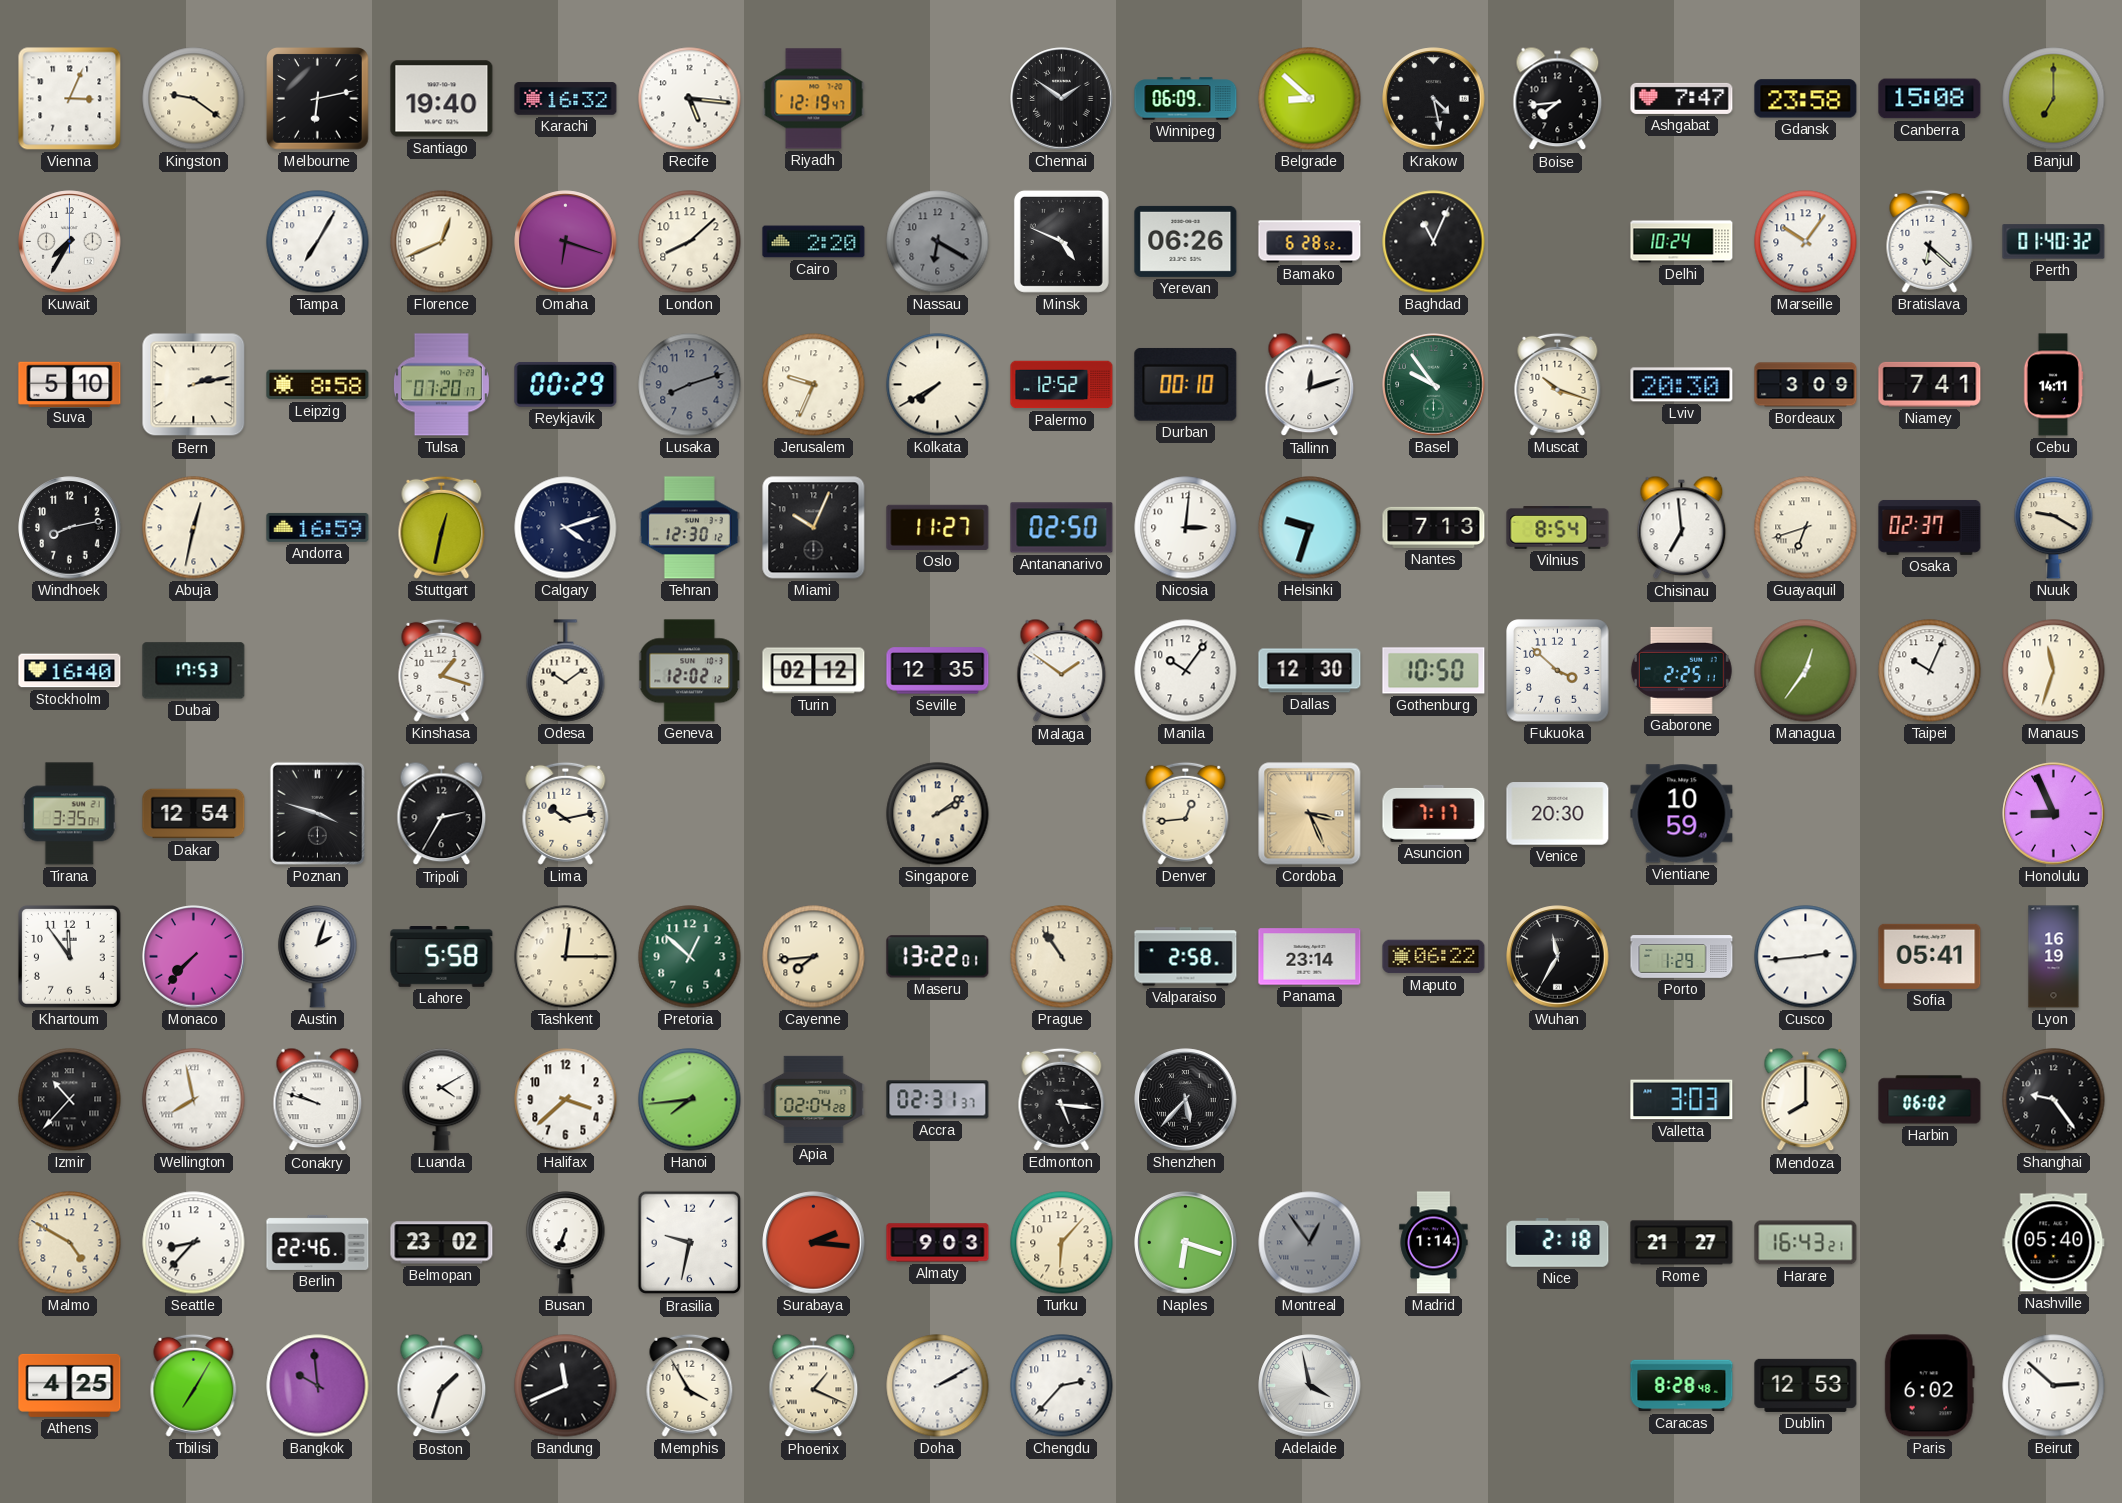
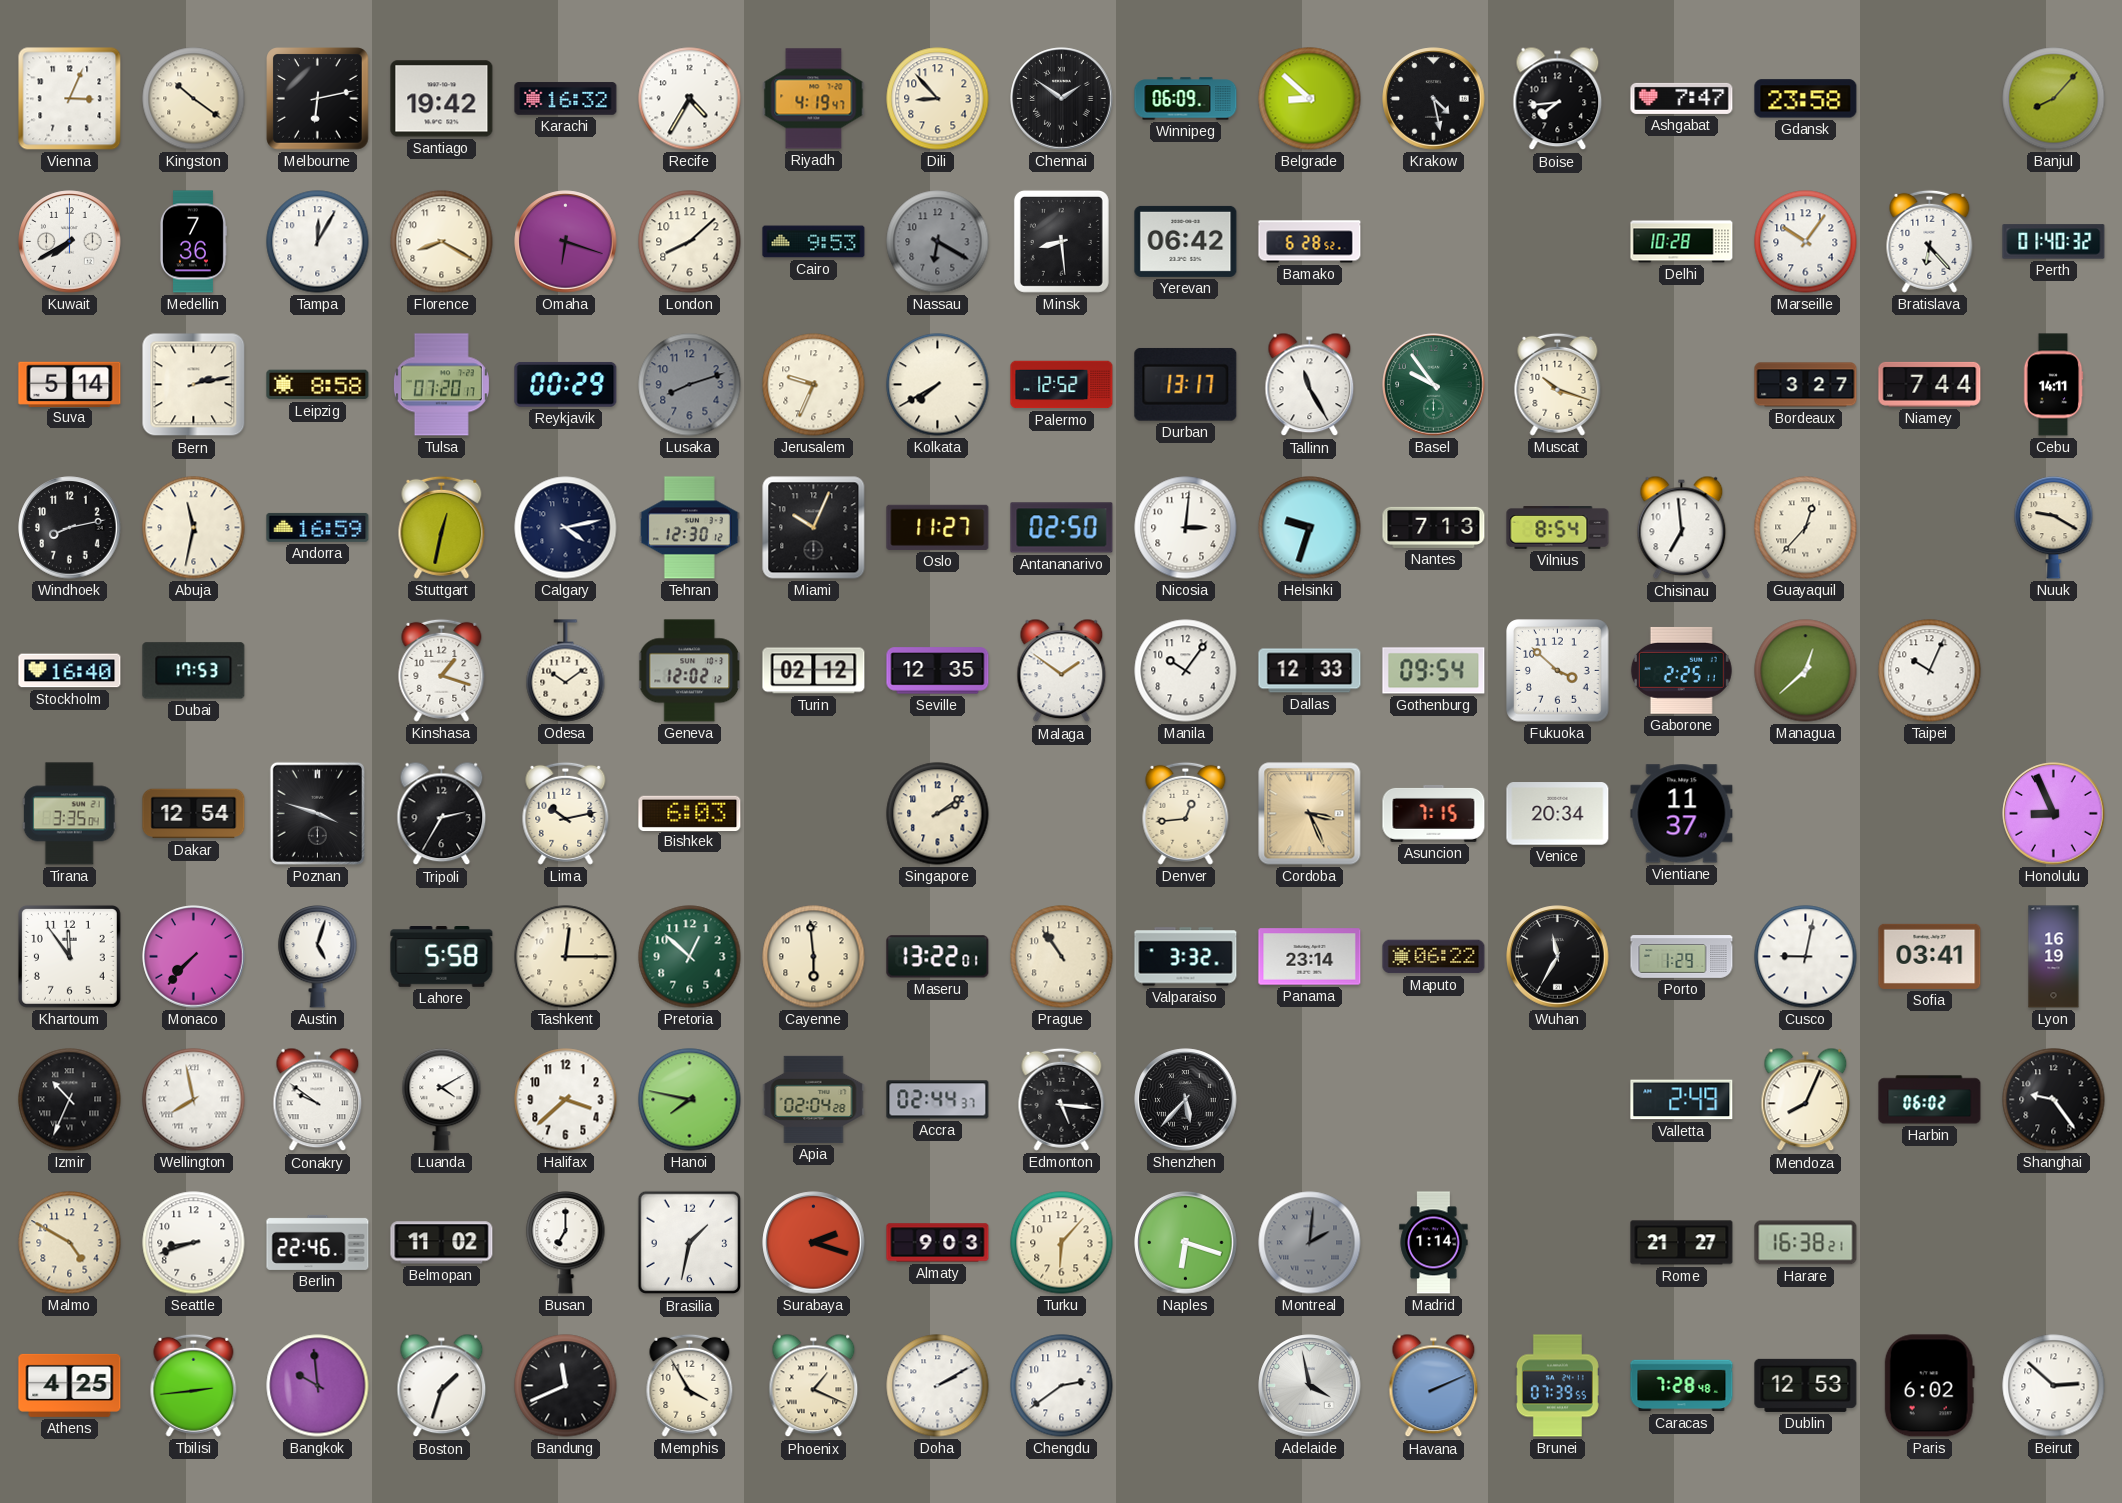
Kingston: 9:21 -> 10:21
Santiago: 19:40 -> 19:42
Recife: 5:16 -> 4:35
Riyadh: 12:19 -> 4:19
Dili: none -> 8:53
Canberra: 15:08 -> none
Banjul: 7:00 -> 8:07
Kuwait: 7:35 -> 7:40
Medellin: none -> 7:36
Tampa: 7:05 -> 12:05
Florence: 12:41 -> 8:20
Cairo: 2:20 -> 9:53
Minsk: 4:49 -> 8:29
Yerevan: 06:26 -> 06:42
Baghdad: 11:04 -> none
Delhi: 10:24 -> 10:28
Bratislava: 6:22 -> 6:23
Suva: 5:10 -> 5:14
Durban: 00:10 -> 13:17
Tallinn: 12:12 -> 11:25
Lviv: 20:30 -> none
Bordeaux: 3:09 -> 3:27
Niamey: 7:41 -> 7:44
Abuja: 12:32 -> 11:32
Calgary: 4:12 -> 4:13
Guayaquil: 6:42 -> 12:37
Osaka: 02:37 -> none
Dallas: 12:30 -> 12:33
Gothenburg: 10:50 -> 09:54
Managua: 12:36 -> 12:38
Manaus: 11:33 -> none
Bishkek: none -> 6:03
Asuncion: 7:17 -> 7:15
Venice: 20:30 -> 20:34
Vientiane: 10:59 -> 11:37
Austin: 2:03 -> 5:03
Cayenne: 7:44 -> 5:59
Valparaiso: 2:58 -> 3:32
Cusco: 2:44 -> 9:02
Sofia: 05:41 -> 03:41
Izmir: 10:37 -> 10:34
Conakry: 9:48 -> 9:51
Hanoi: 7:44 -> 7:47
Accra: 02:31 -> 02:44
Valletta: 3:03 -> 2:49
Mendoza: 8:00 -> 8:04
Seattle: 8:37 -> 8:42
Belmopan: 23:02 -> 11:02
Busan: 6:34 -> 7:00
Brasilia: 9:32 -> 1:32
Surabaya: 2:16 -> 2:18
Montreal: 12:54 -> 2:01
Nice: 2:18 -> none
Harare: 16:43 -> 16:38
Nashville: 05:40 -> none
Tbilisi: 7:05 -> 2:44
Chengdu: 2:37 -> 2:39
Havana: none -> 2:11
Brunei: none -> 07:39
Caracas: 8:28 -> 7:28
